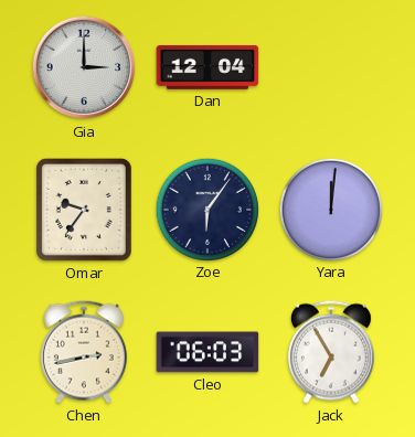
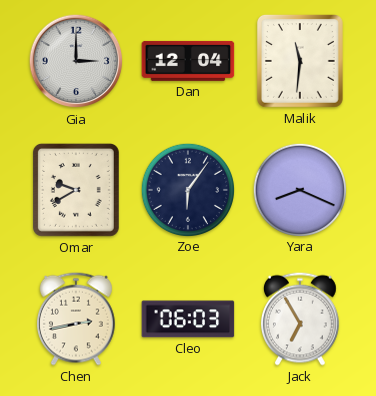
Malik: none -> 11:31
Omar: 9:36 -> 9:40
Yara: 12:01 -> 8:19
